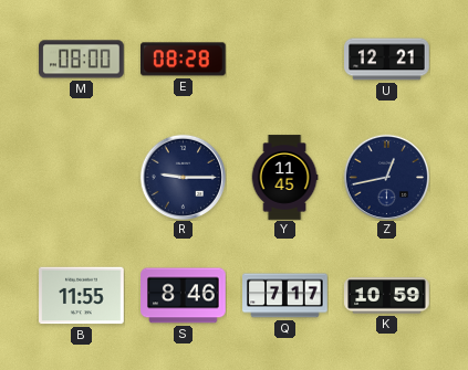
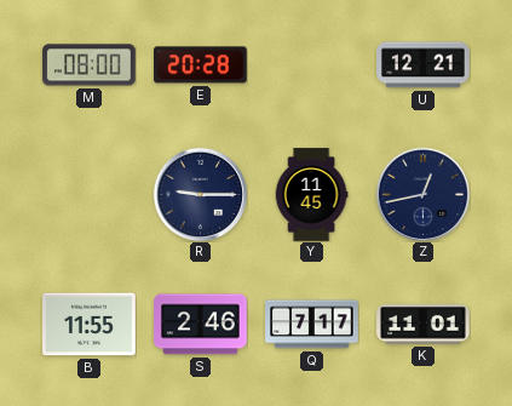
E: 08:28 -> 20:28
S: 8:46 -> 2:46
K: 10:59 -> 11:01
